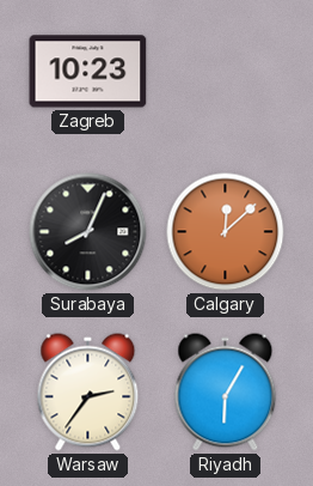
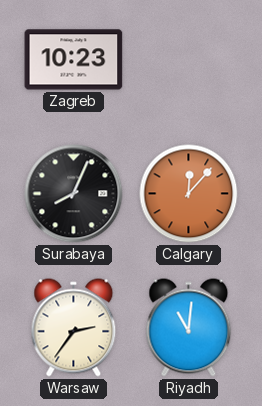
Calgary: 12:08 -> 12:07
Riyadh: 6:05 -> 11:01
